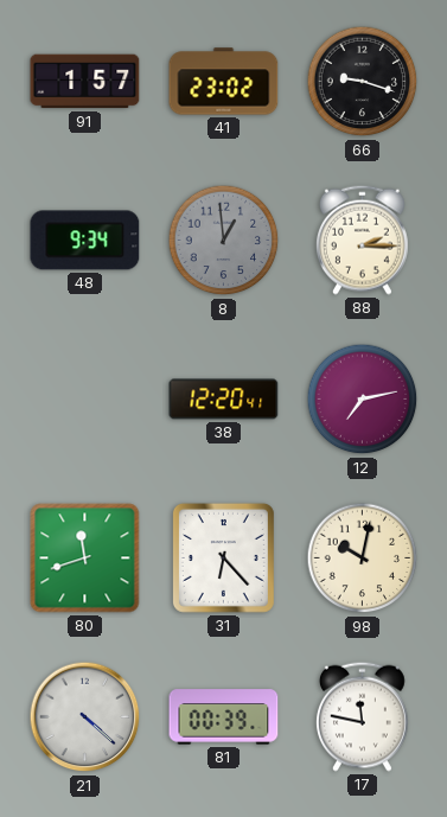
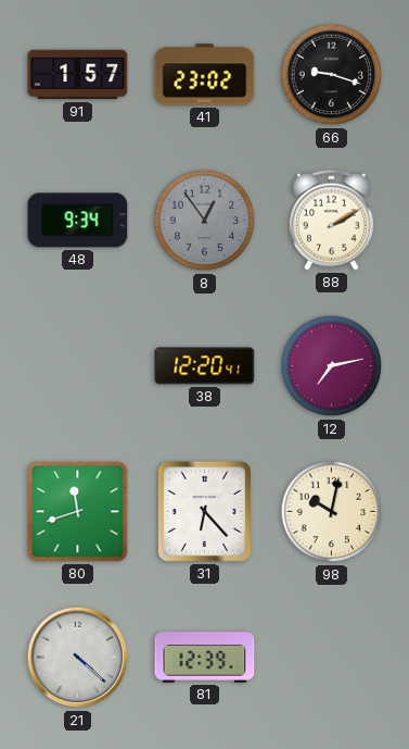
8: 12:59 -> 12:54
88: 2:15 -> 2:10
81: 00:39 -> 12:39
17: 11:47 -> none
